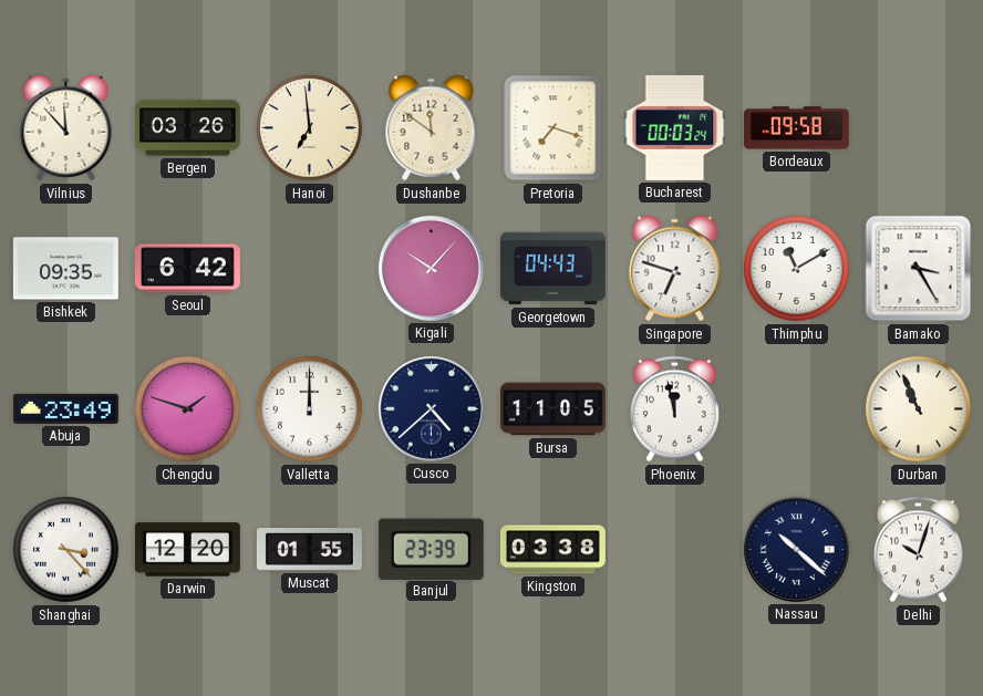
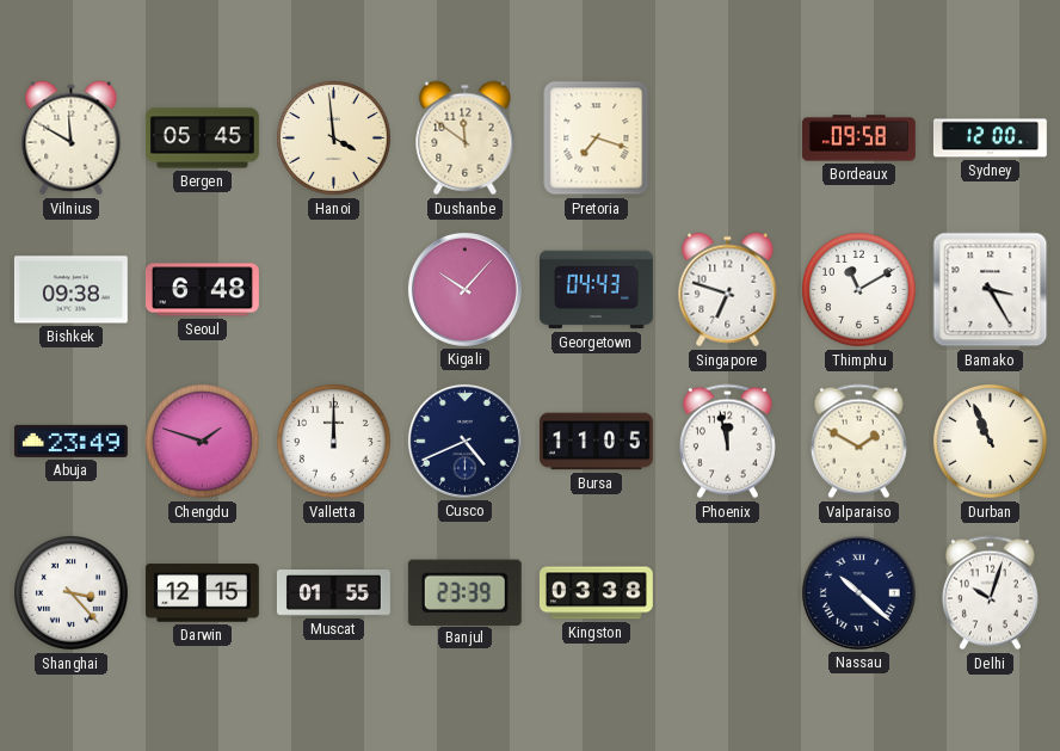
Vilnius: 11:53 -> 11:50
Bergen: 03:26 -> 05:45
Hanoi: 6:59 -> 3:59
Bucharest: 00:03 -> none
Sydney: none -> 12:00
Bishkek: 09:35 -> 09:38
Seoul: 6:42 -> 6:48
Cusco: 4:38 -> 4:41
Valparaiso: none -> 1:50
Darwin: 12:20 -> 12:15
